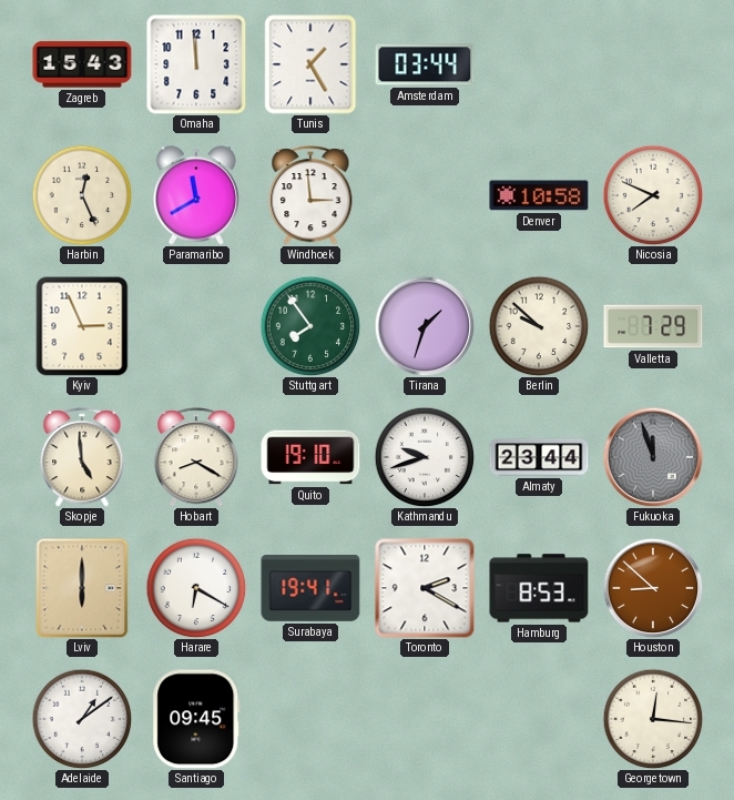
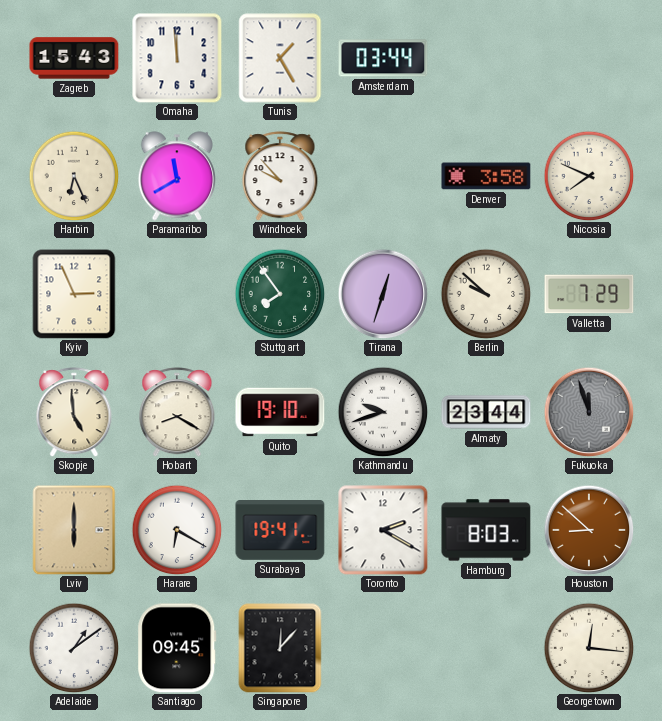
Harbin: 12:26 -> 6:26
Windhoek: 2:59 -> 9:53
Denver: 10:58 -> 3:58
Tirana: 1:33 -> 12:33
Hamburg: 8:53 -> 8:03
Singapore: none -> 12:07
